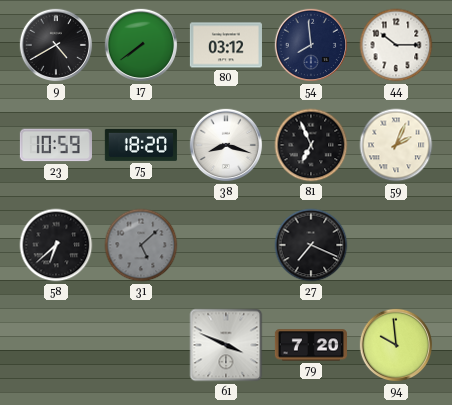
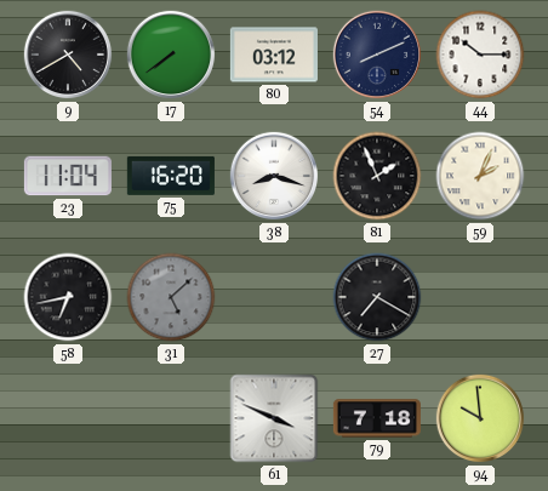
54: 7:59 -> 8:11
23: 10:59 -> 11:04
75: 18:20 -> 16:20
81: 6:56 -> 1:56
58: 6:38 -> 6:43
27: 7:19 -> 7:20
79: 7:20 -> 7:18
